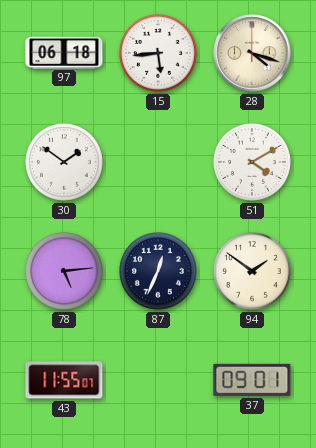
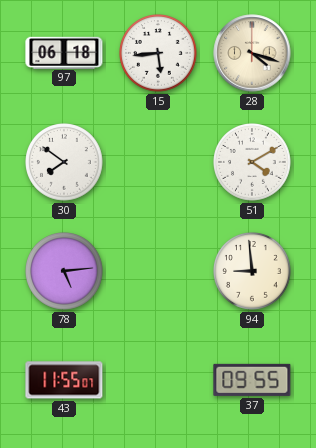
30: 1:51 -> 7:51
87: 12:34 -> none
94: 1:51 -> 8:59
37: 09:01 -> 09:55
